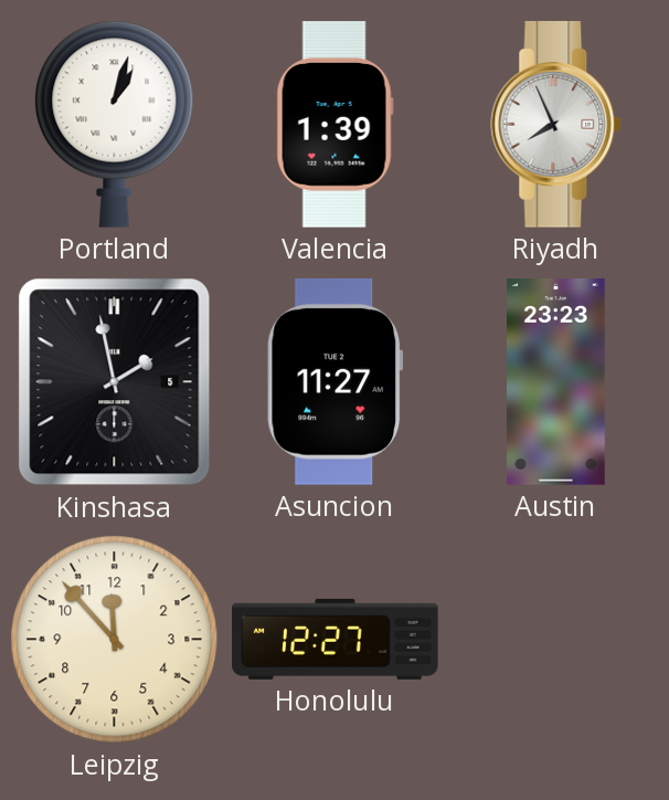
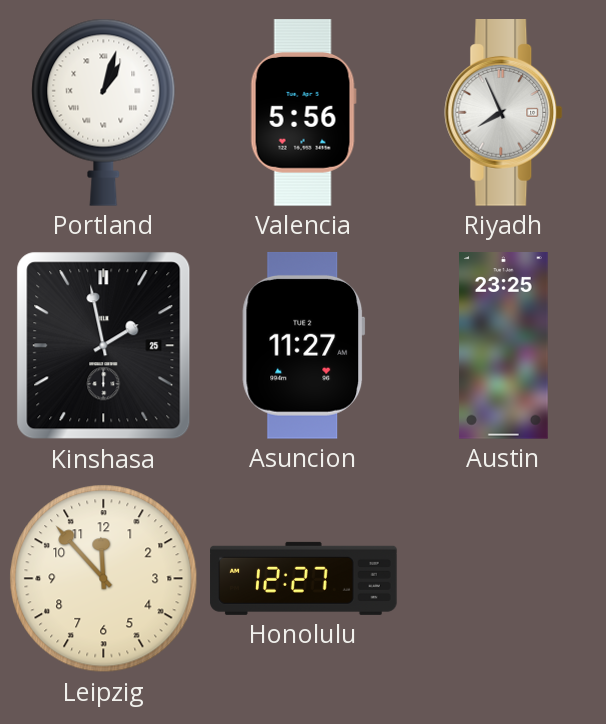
Valencia: 1:39 -> 5:56
Kinshasa date: 5 -> 25
Austin: 23:23 -> 23:25
